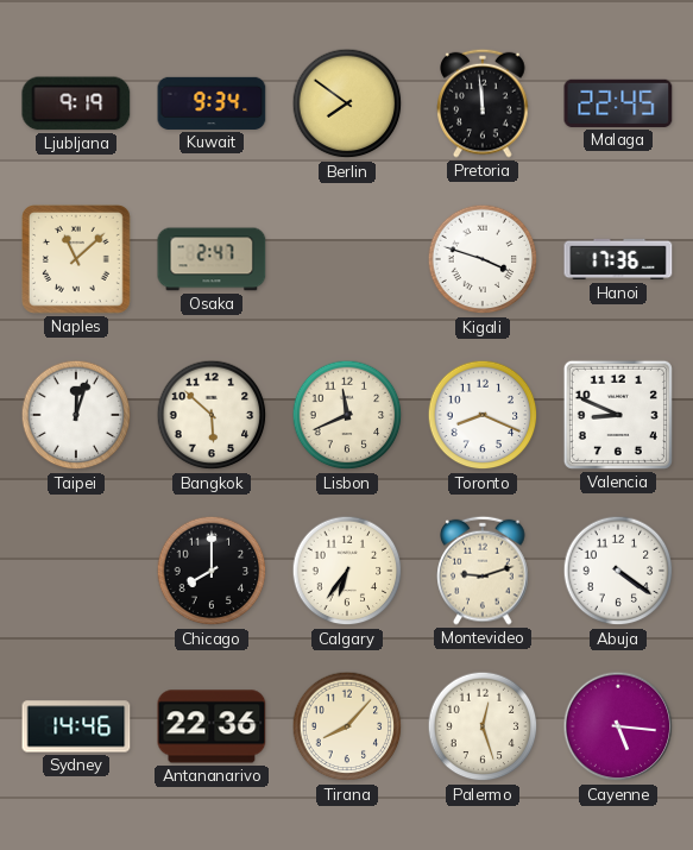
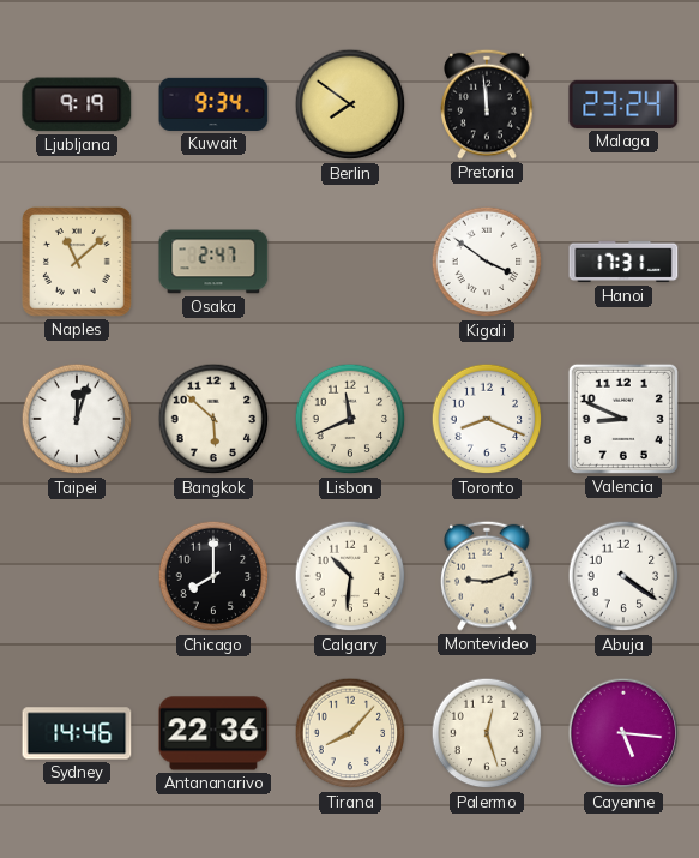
Malaga: 22:45 -> 23:24
Kigali: 3:48 -> 3:51
Hanoi: 17:36 -> 17:31
Calgary: 6:36 -> 10:31
